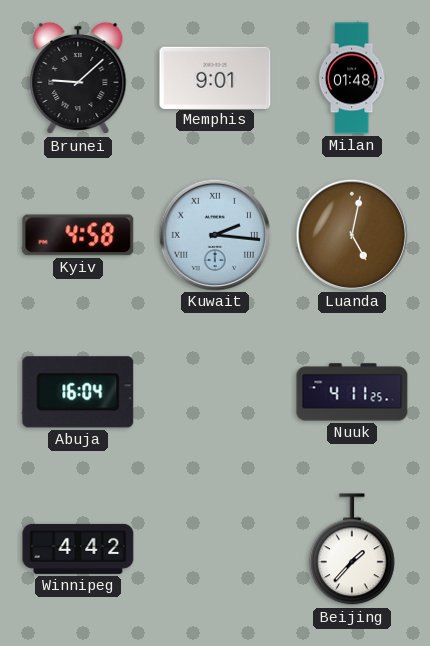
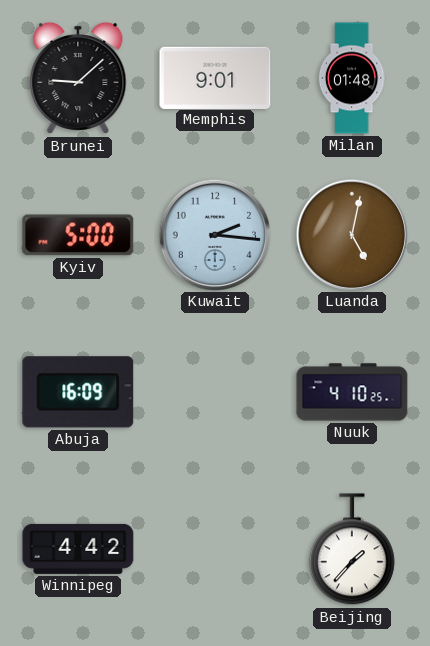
Kyiv: 4:58 -> 5:00
Kuwait numerals: Roman -> Arabic
Abuja: 16:04 -> 16:09
Nuuk: 4:11 -> 4:10
